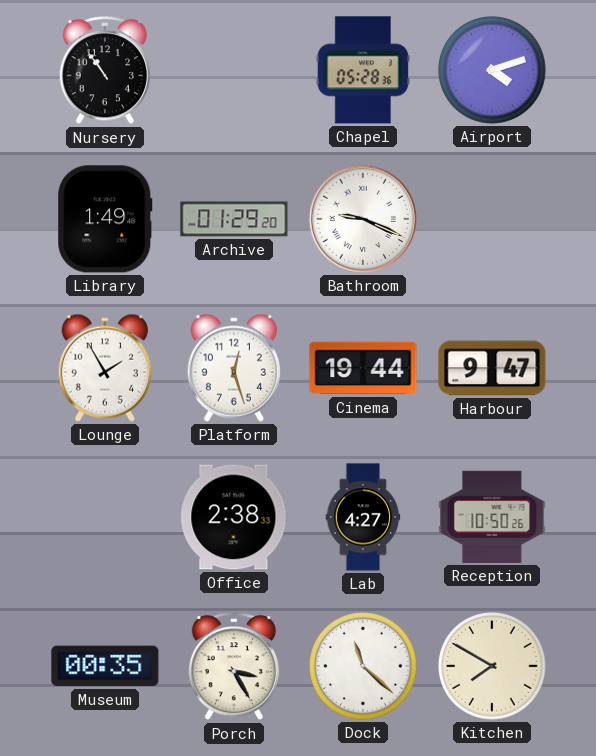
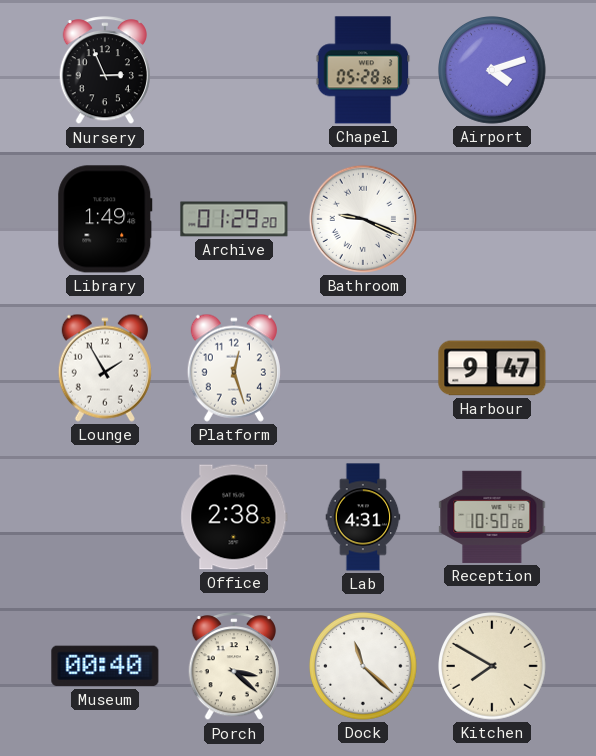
Nursery: 10:54 -> 2:56
Cinema: 19:44 -> none
Lab: 4:27 -> 4:31
Museum: 00:35 -> 00:40
Porch: 3:25 -> 3:22
